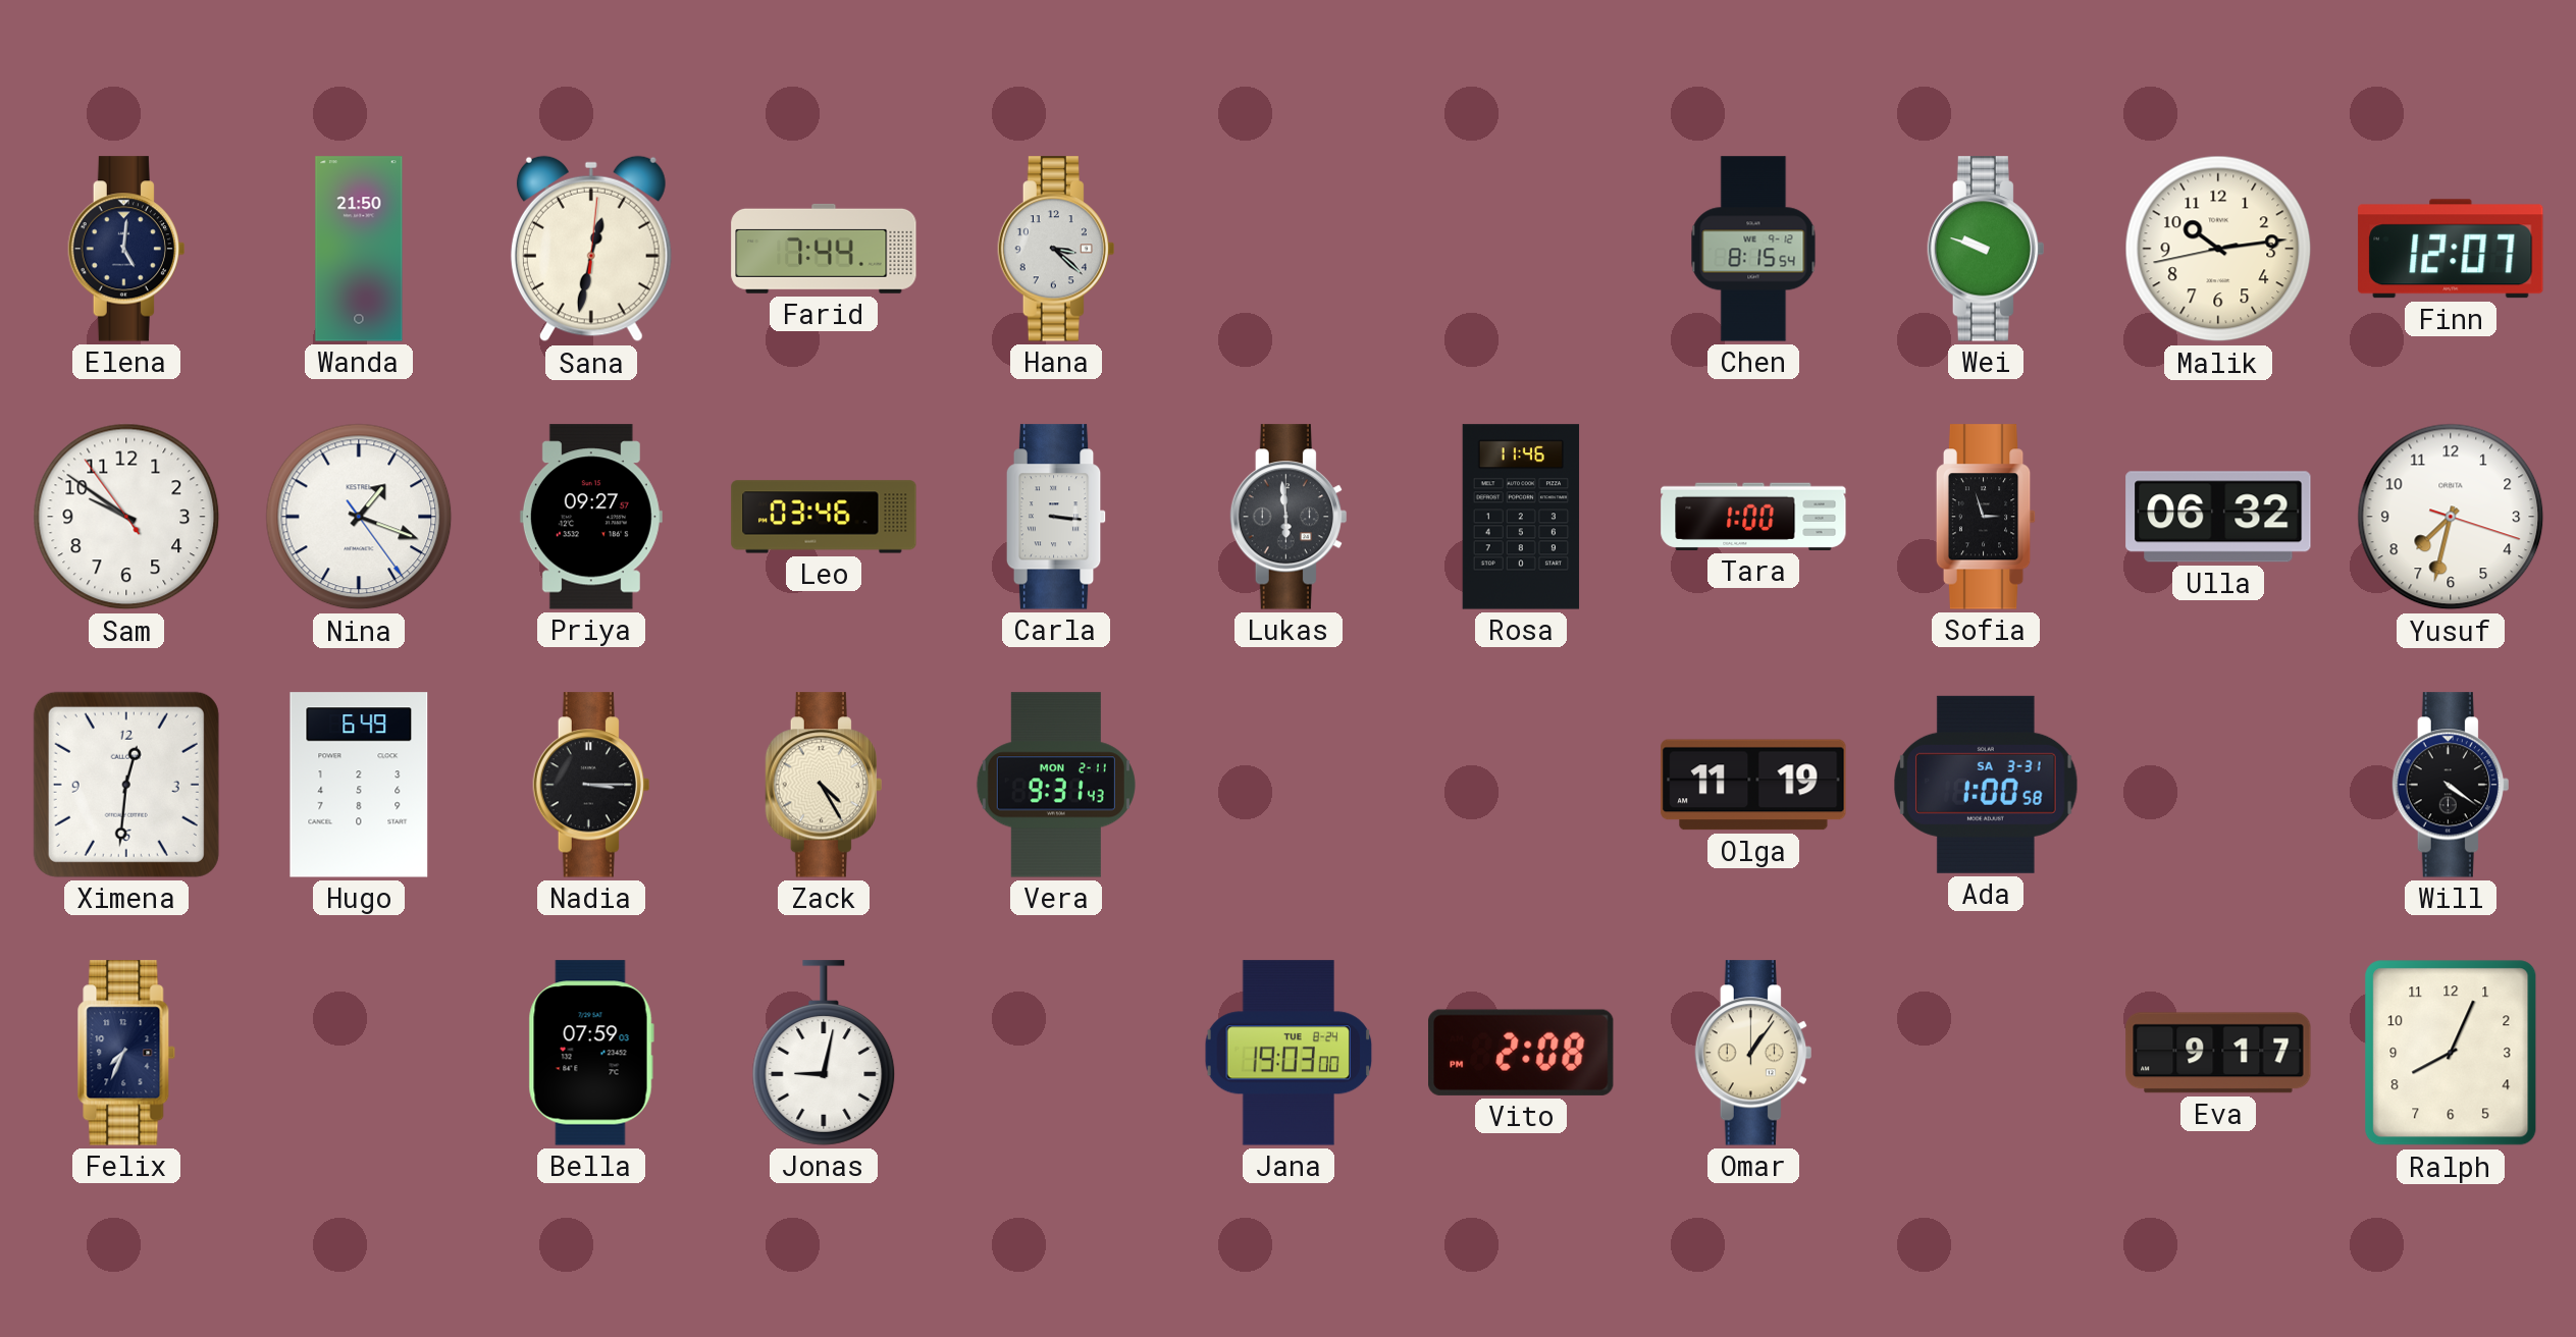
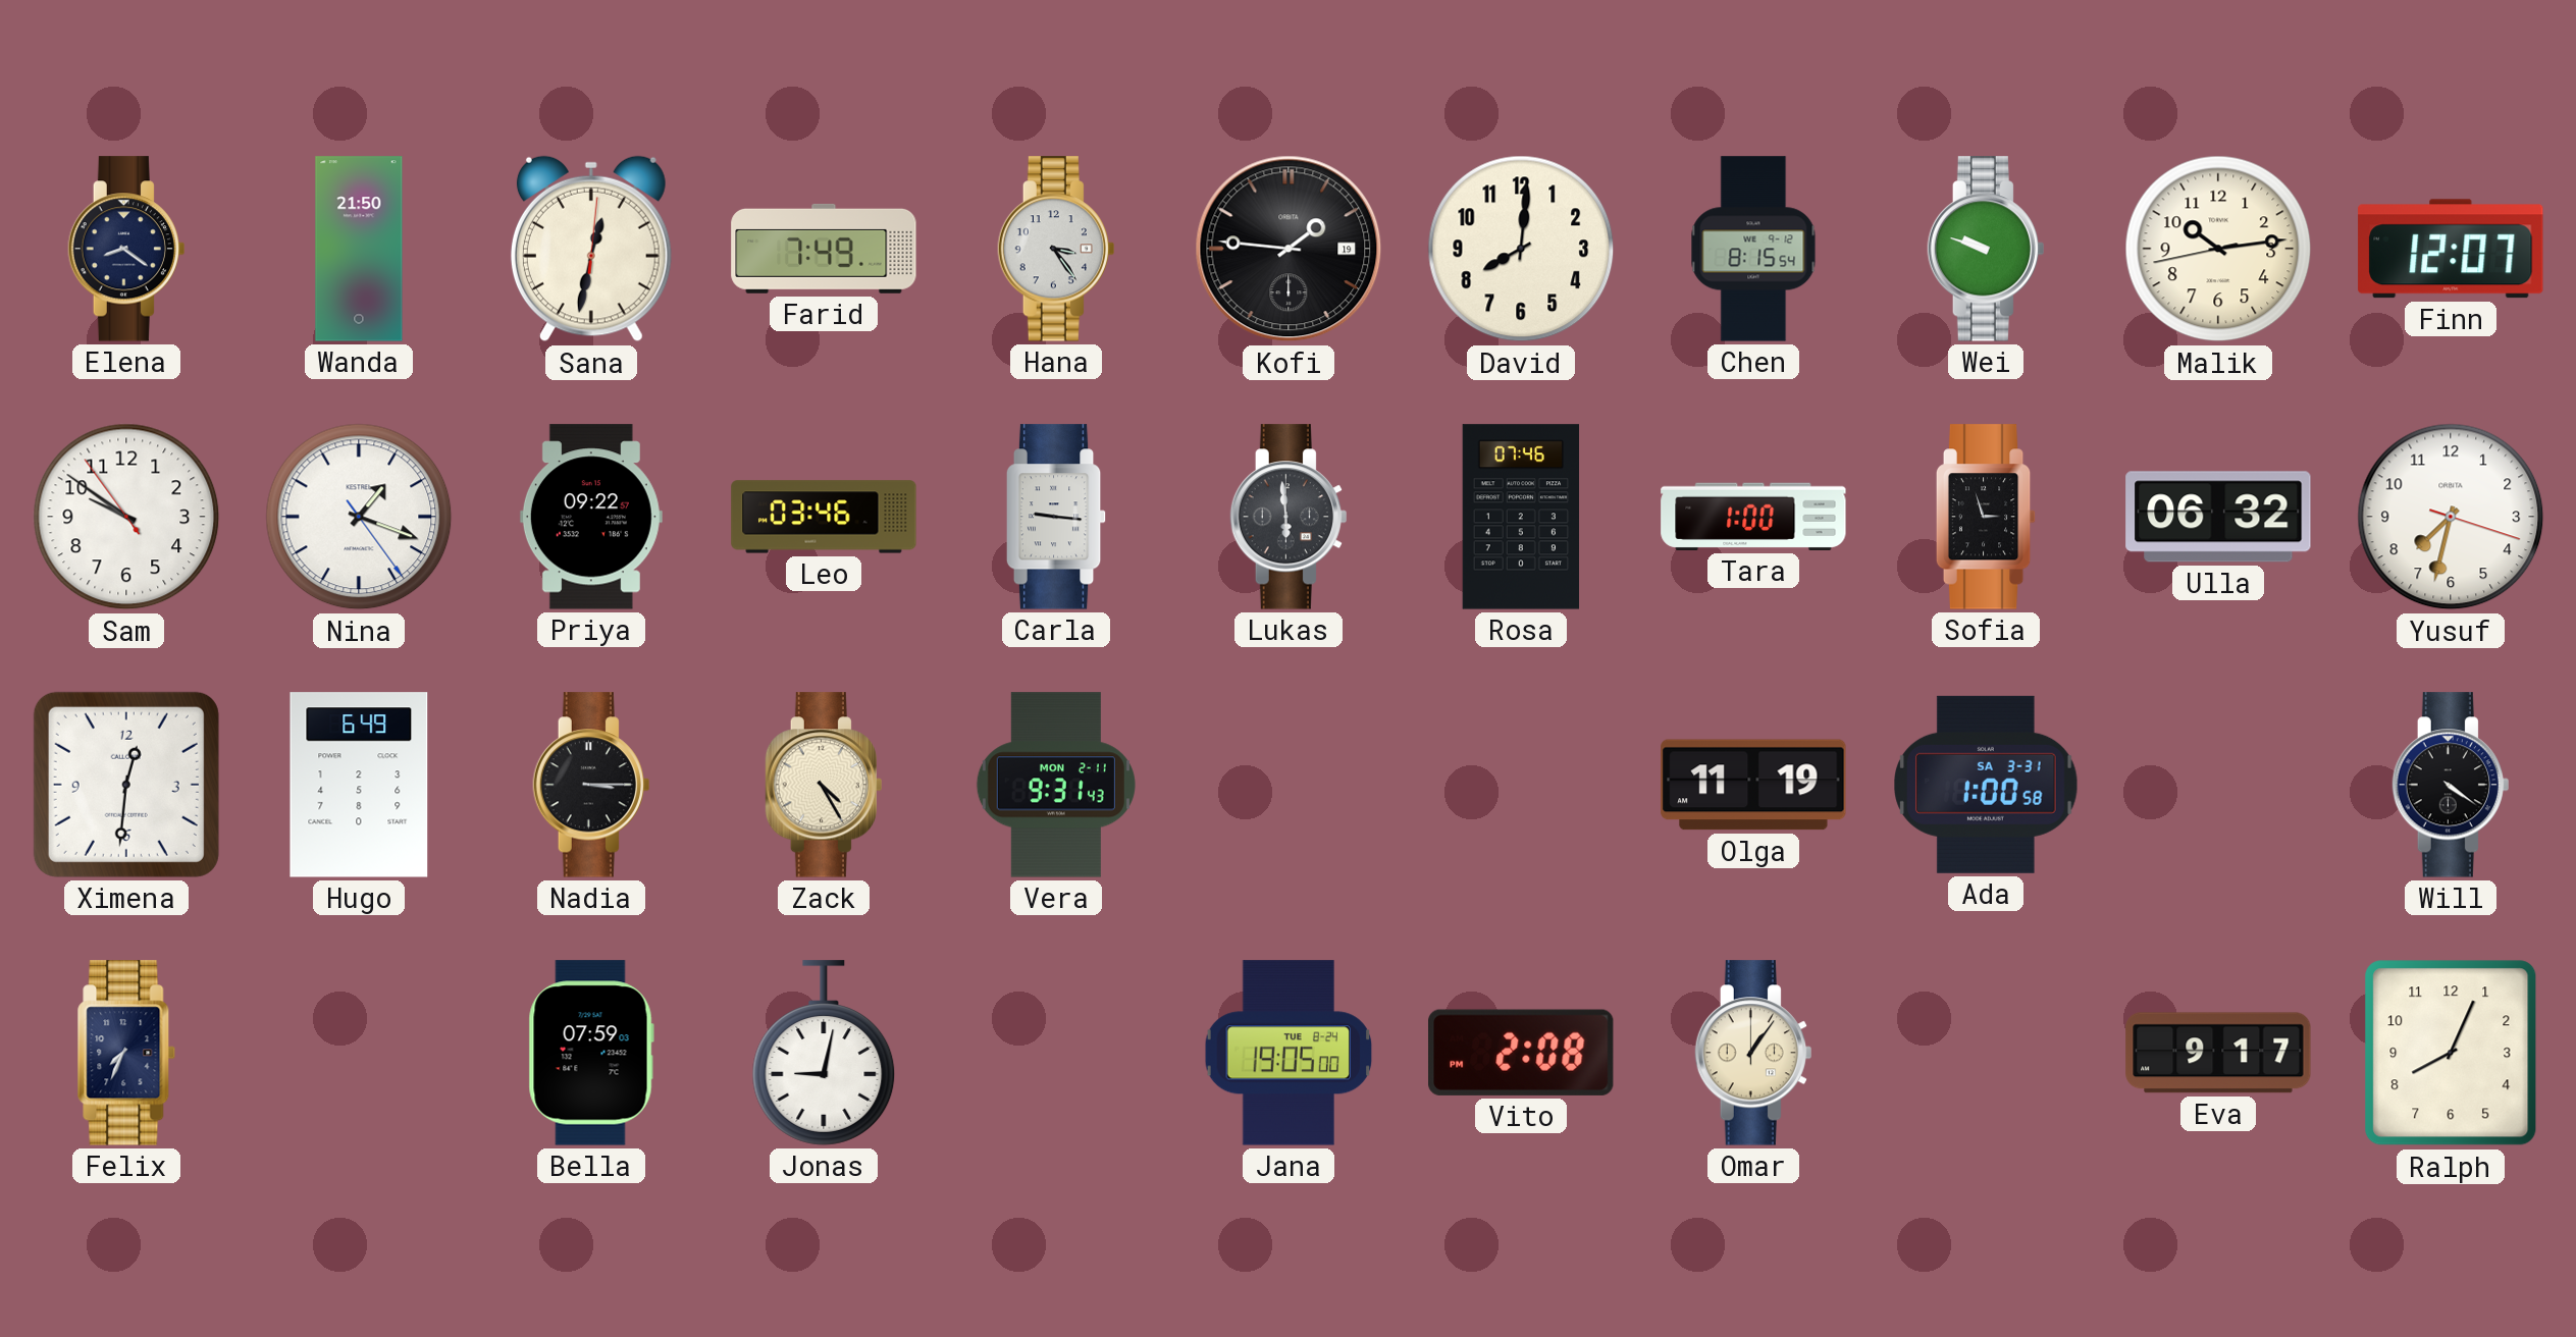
Elena: 5:01 -> 8:21
Farid: 7:44 -> 7:49
Hana: 3:22 -> 3:24
Kofi: none -> 1:46
David: none -> 8:01
Priya: 09:27 -> 09:22
Carla: 3:16 -> 9:16
Rosa: 11:46 -> 07:46
Jana: 19:03 -> 19:05
